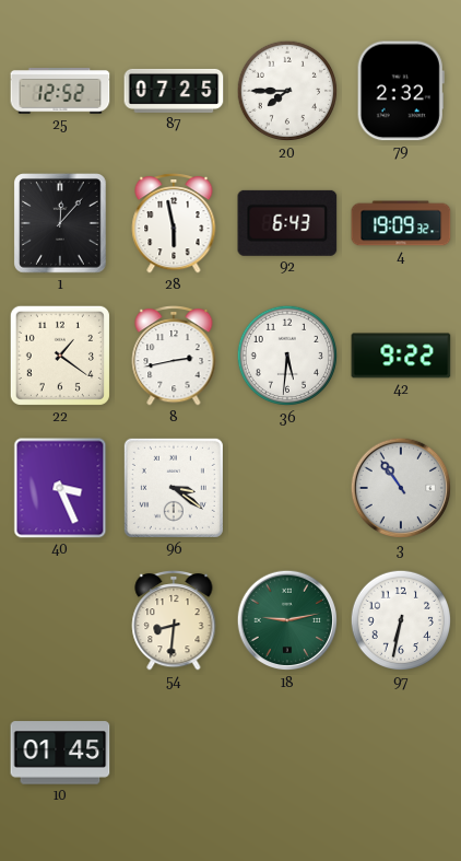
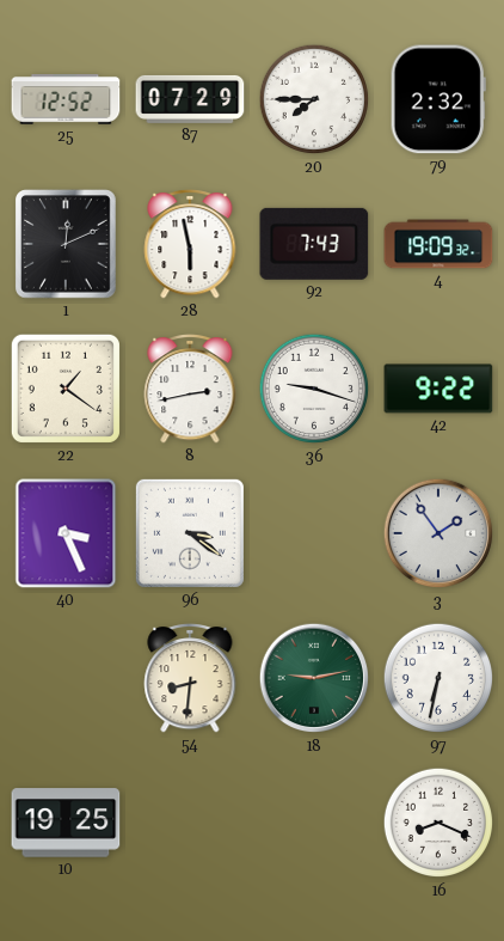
87: 07:25 -> 07:29
1: 12:07 -> 12:11
92: 6:43 -> 7:43
36: 5:31 -> 9:18
3: 10:54 -> 1:54
10: 01:45 -> 19:25
16: none -> 8:19
